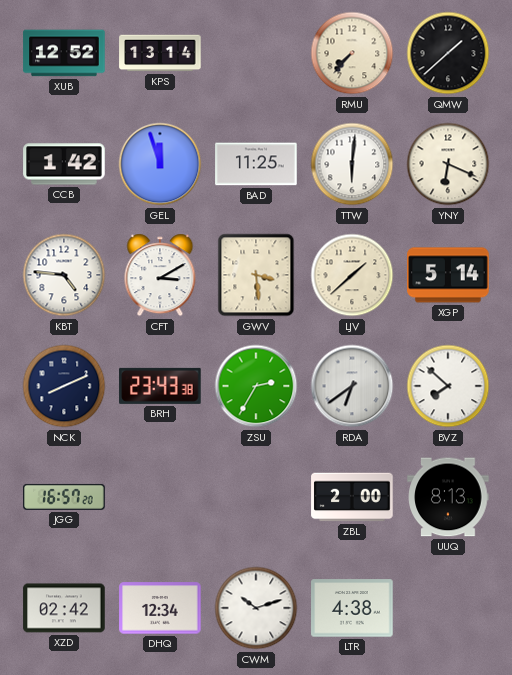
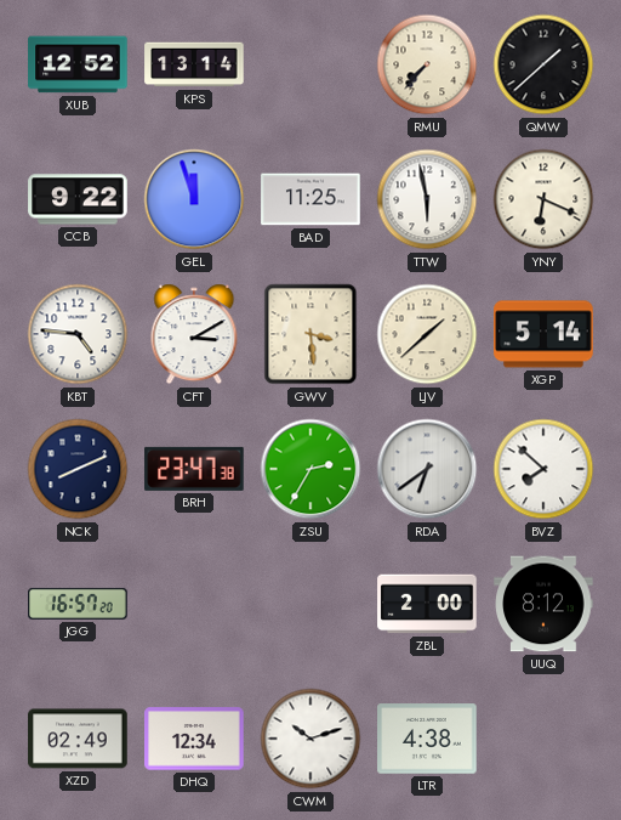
CCB: 1:42 -> 9:22
TTW: 6:01 -> 5:58
BRH: 23:43 -> 23:47
UUQ: 8:13 -> 8:12
XZD: 02:42 -> 02:49
